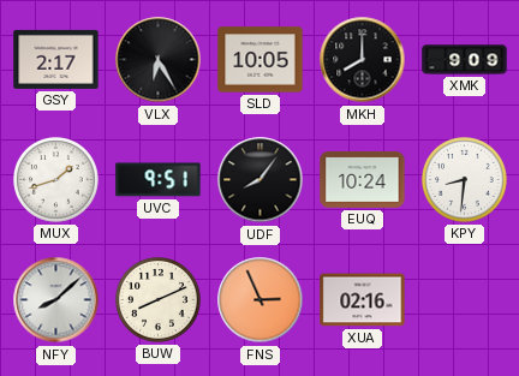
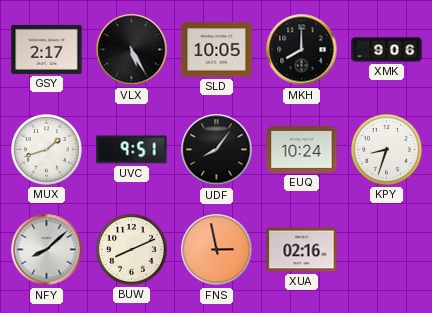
VLX: 6:25 -> 5:25
XMK: 9:09 -> 9:06
KPY: 8:31 -> 8:33
FNS: 2:56 -> 2:58
